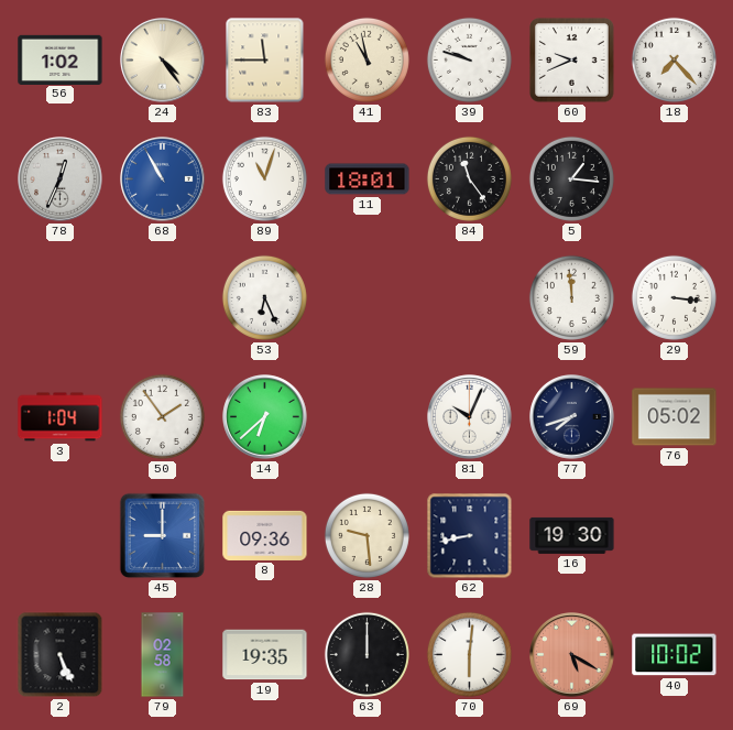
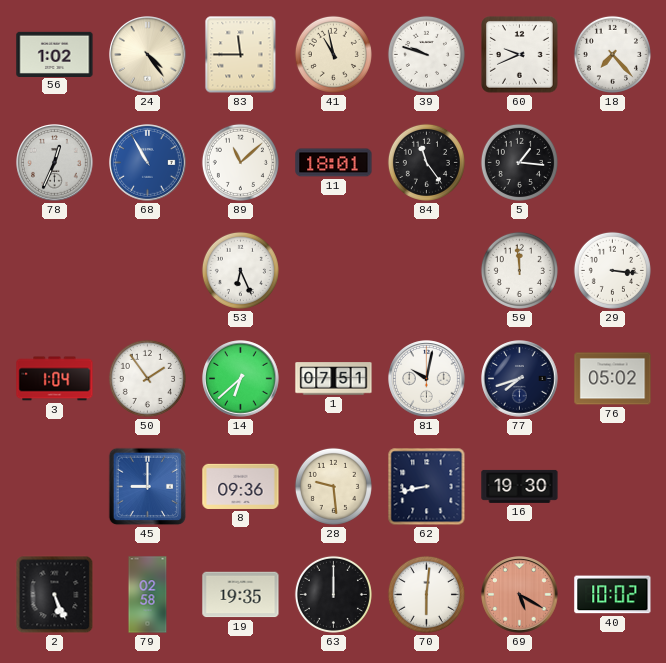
89: 11:03 -> 11:08
1: none -> 07:51
81: 10:04 -> 10:02
